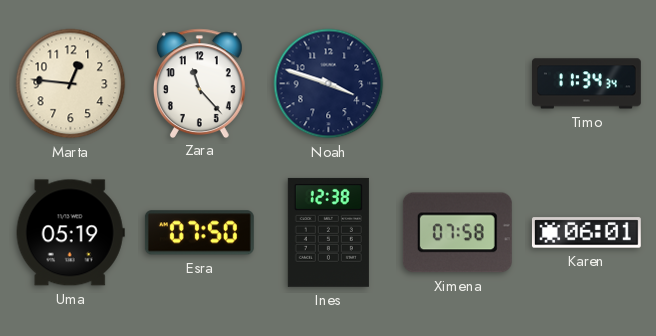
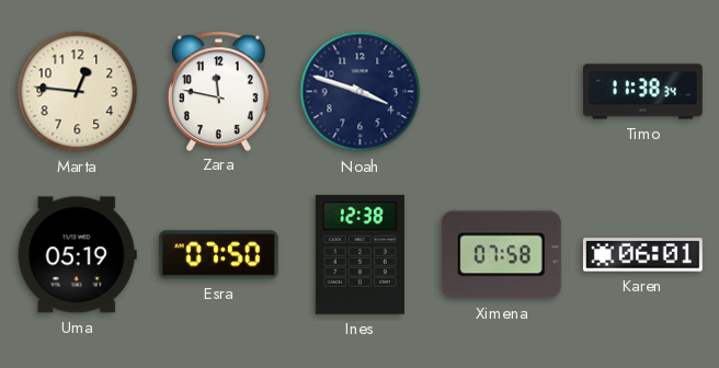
Zara: 11:23 -> 11:47
Timo: 11:34 -> 11:38
